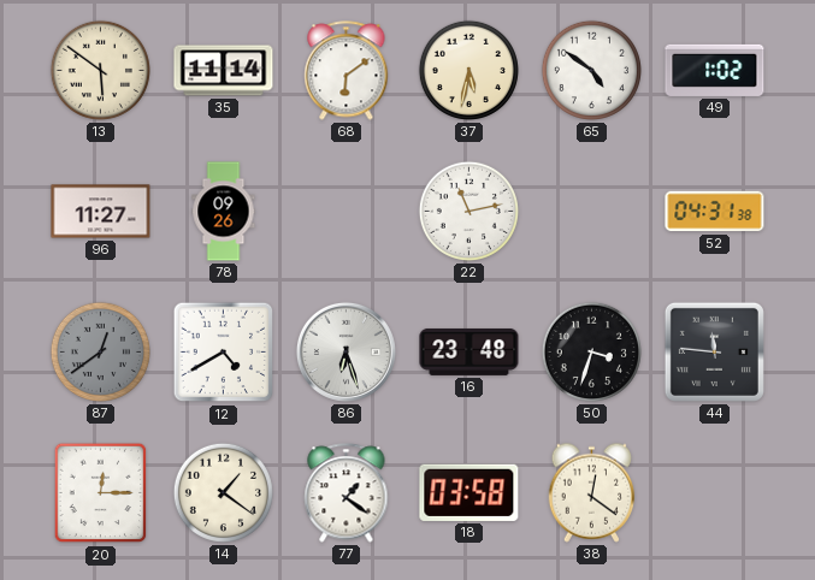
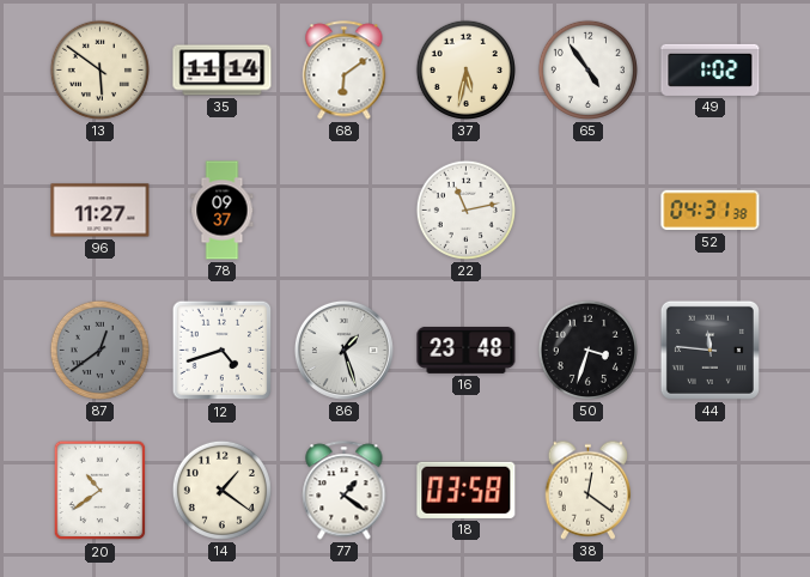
65: 4:51 -> 4:54
78: 09:26 -> 09:37
12: 4:40 -> 4:42
86: 6:27 -> 1:27
20: 12:15 -> 10:39
